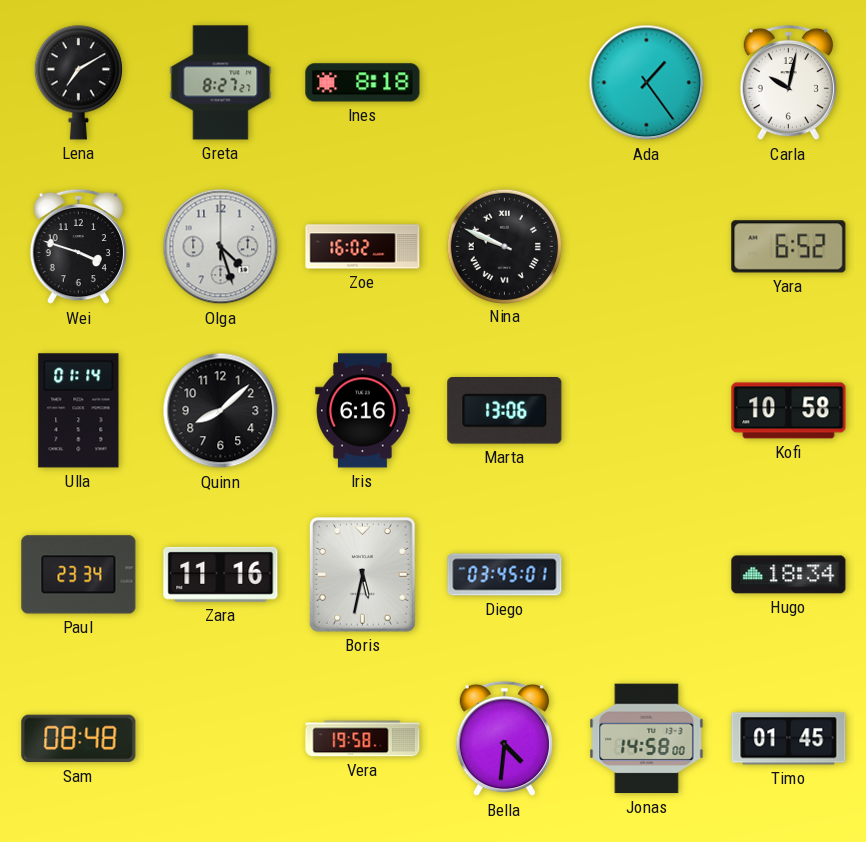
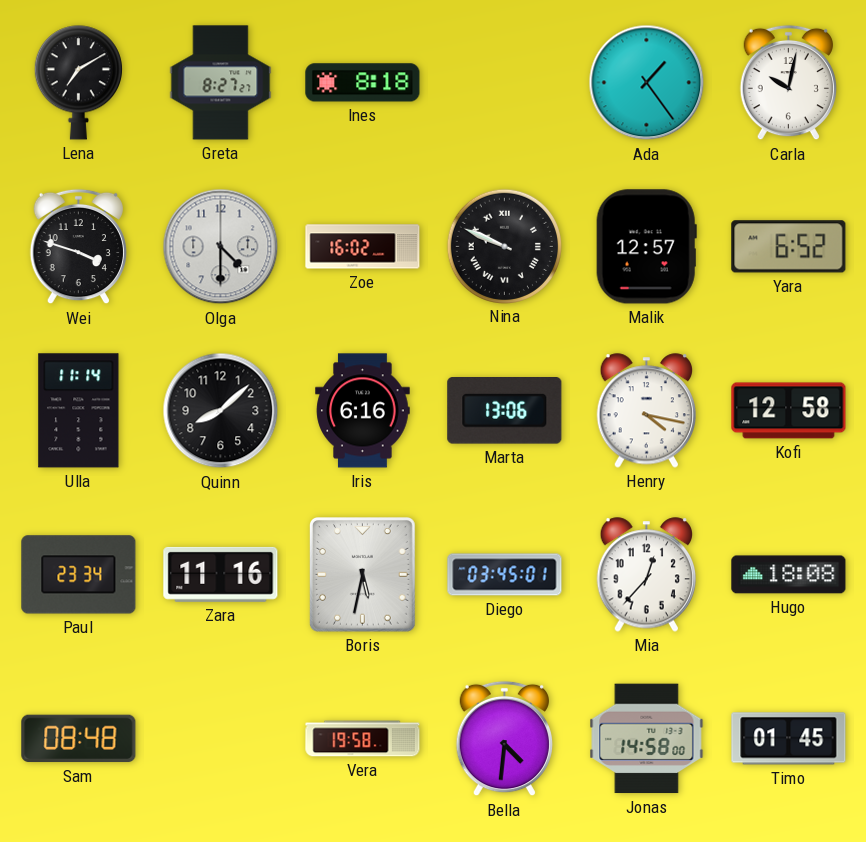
Olga: 4:27 -> 4:30
Malik: none -> 12:57
Ulla: 01:14 -> 11:14
Henry: none -> 4:17
Kofi: 10:58 -> 12:58
Mia: none -> 12:37
Hugo: 18:34 -> 18:08
